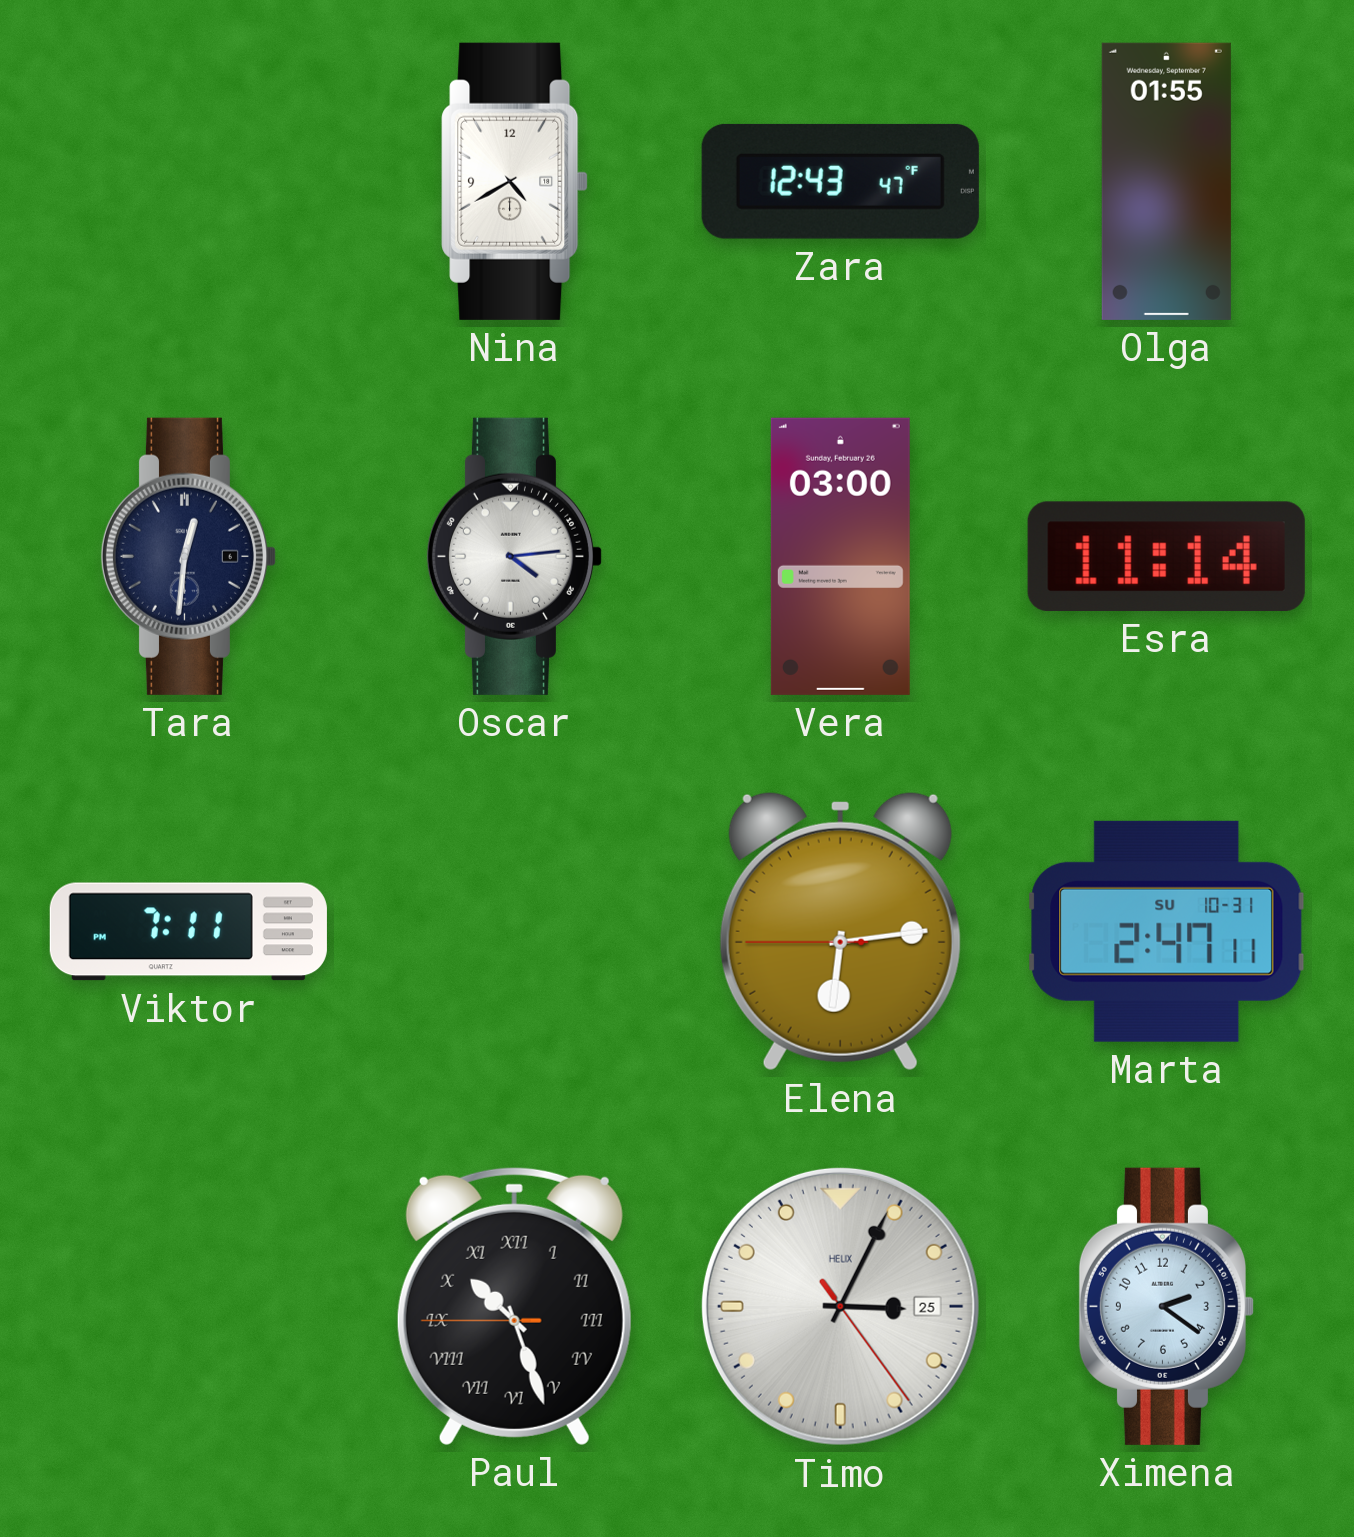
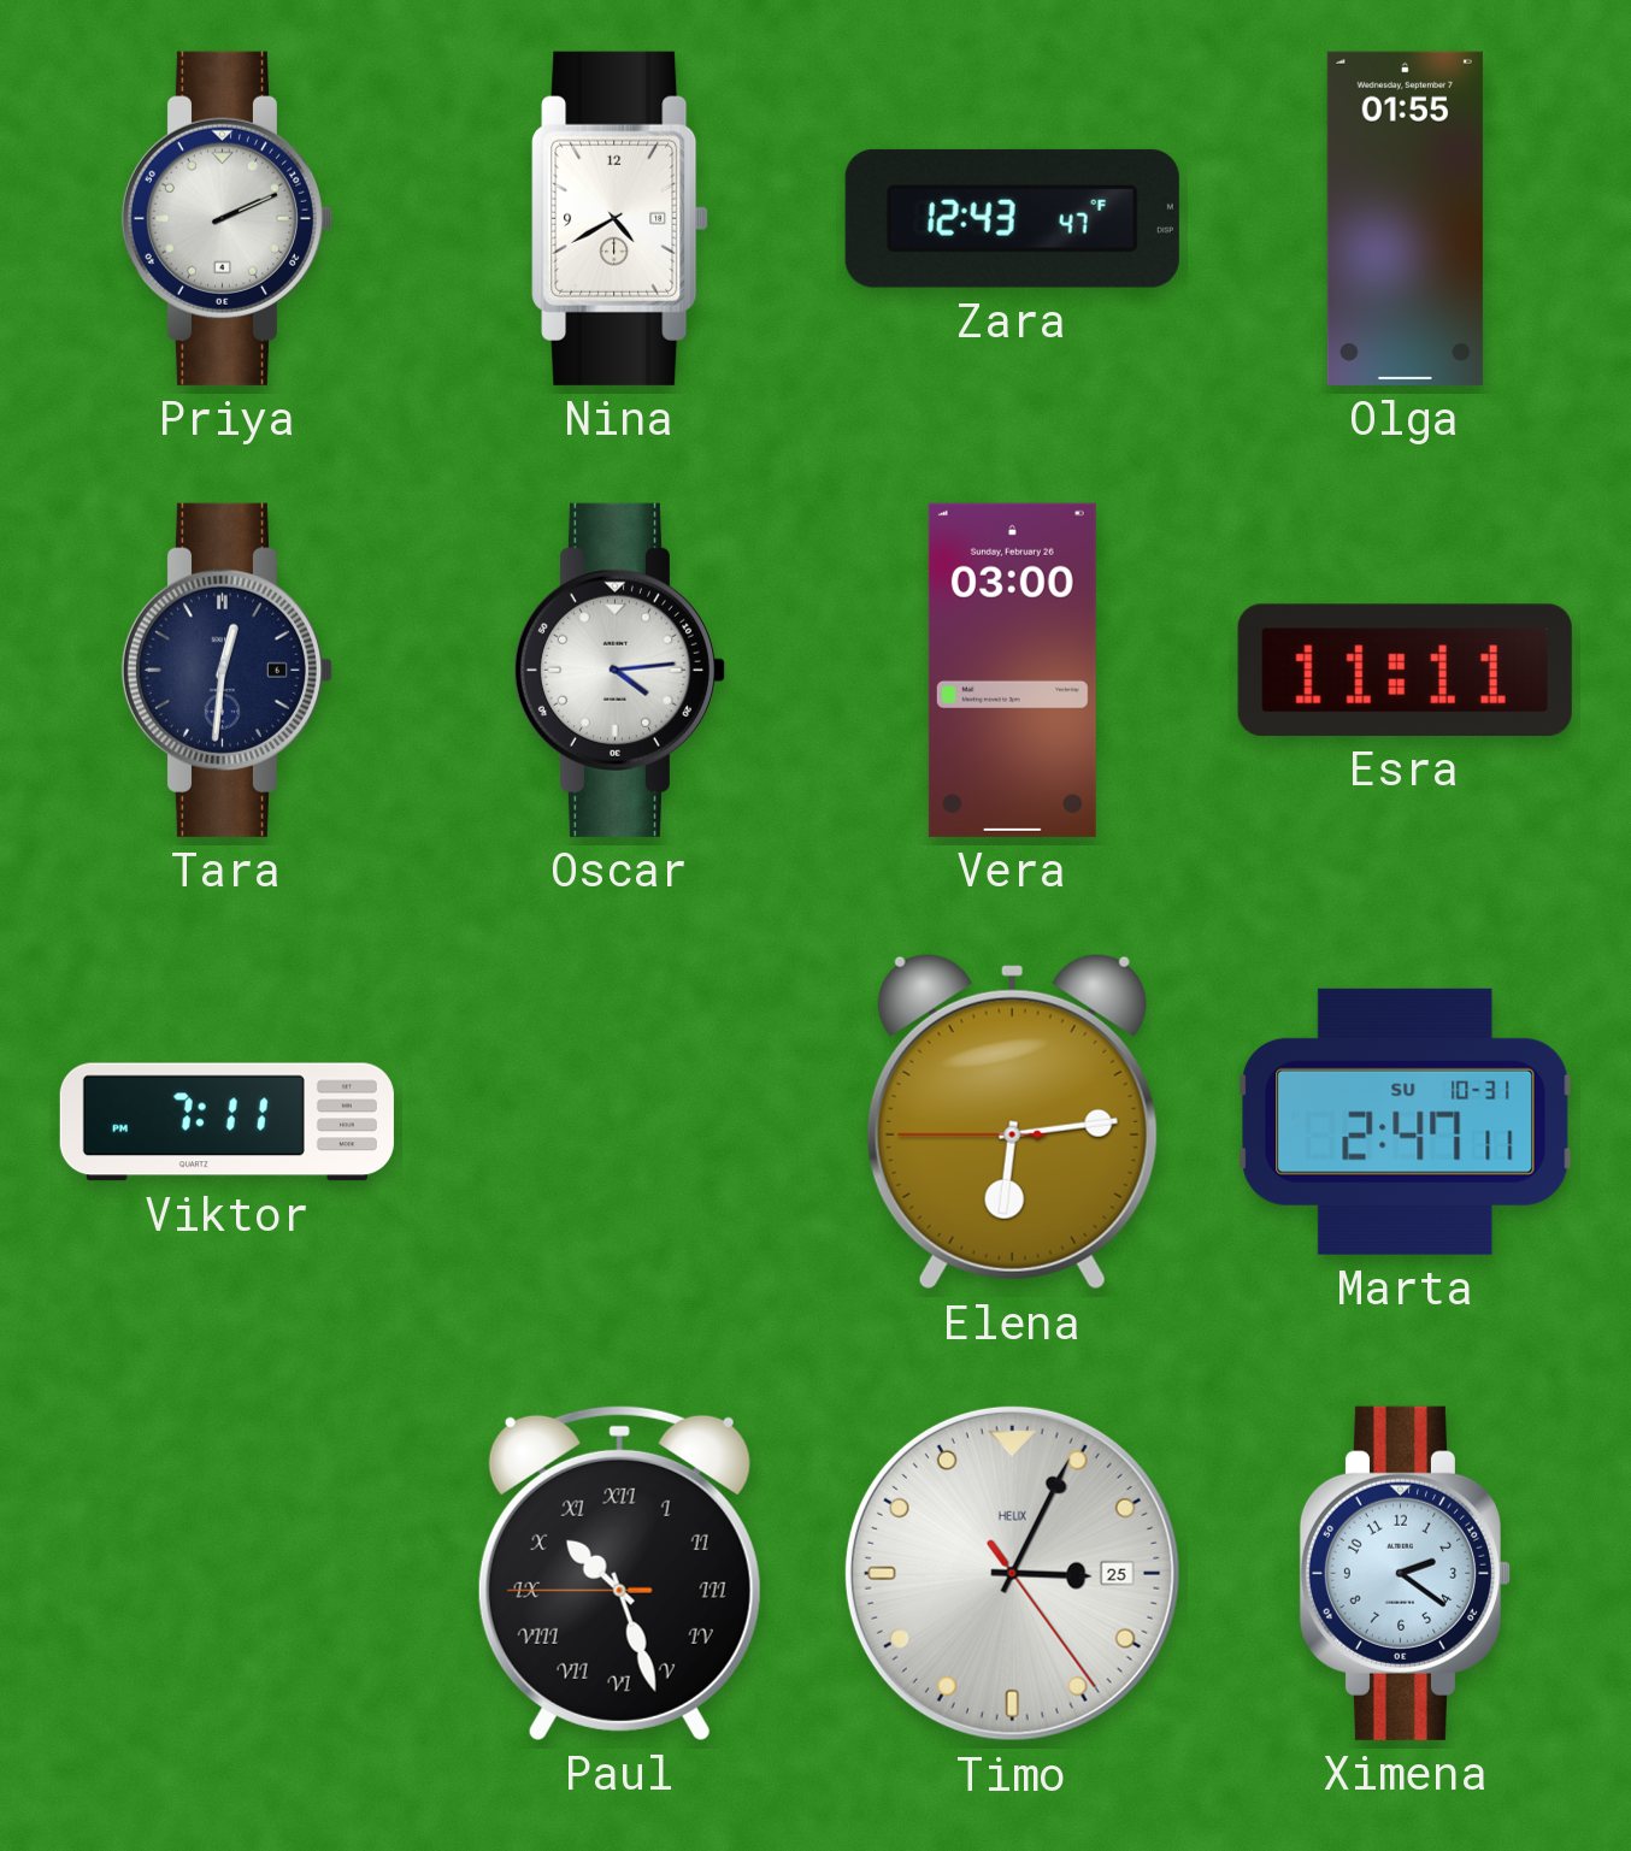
Priya: none -> 2:11
Esra: 11:14 -> 11:11
